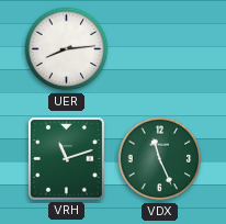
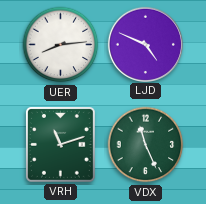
LJD: none -> 4:49
